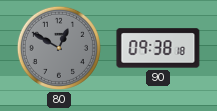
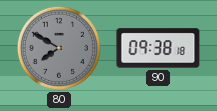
80: 12:50 -> 7:50
